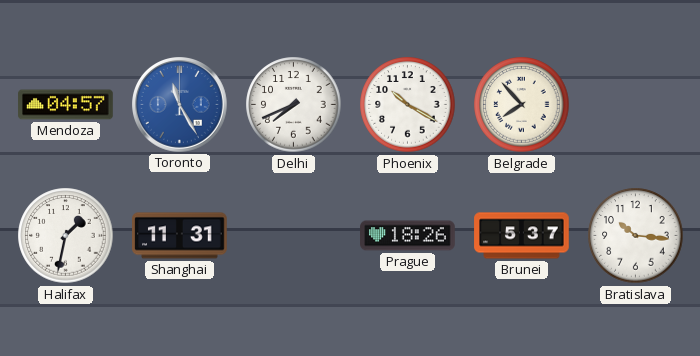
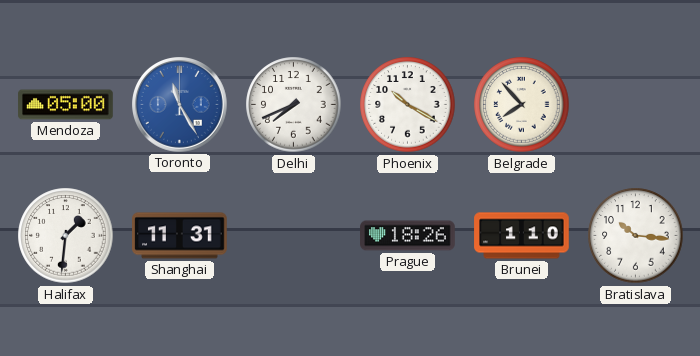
Mendoza: 04:57 -> 05:00
Halifax: 1:32 -> 1:31
Brunei: 5:37 -> 1:10
